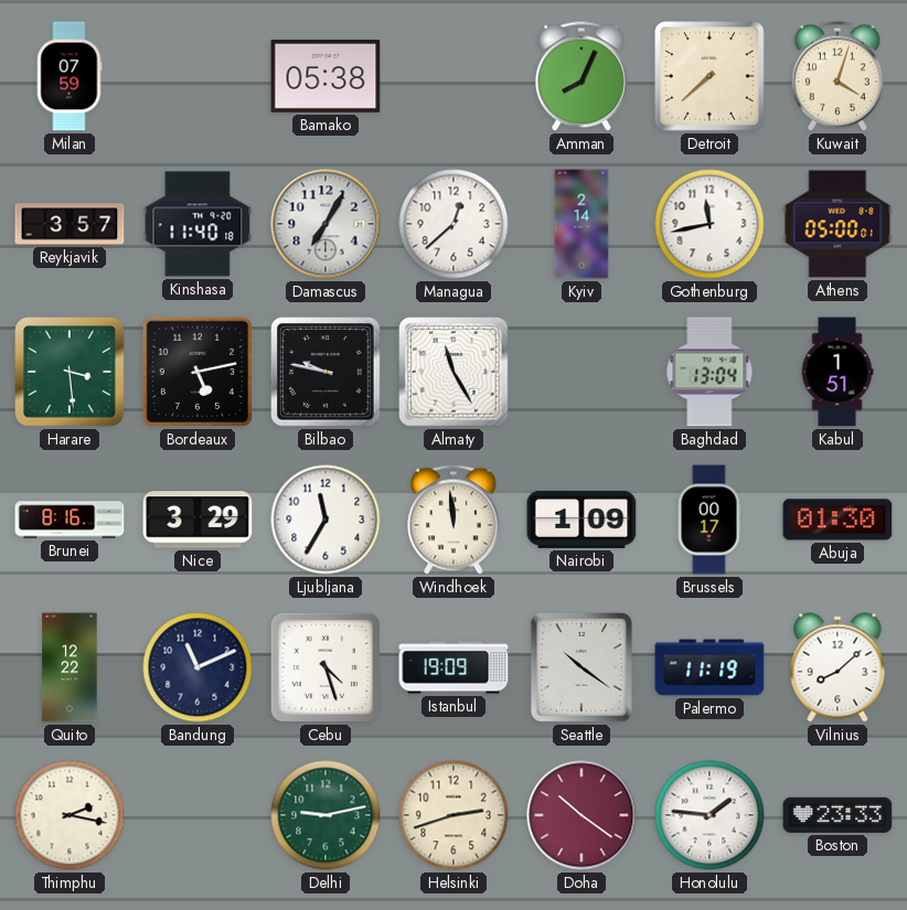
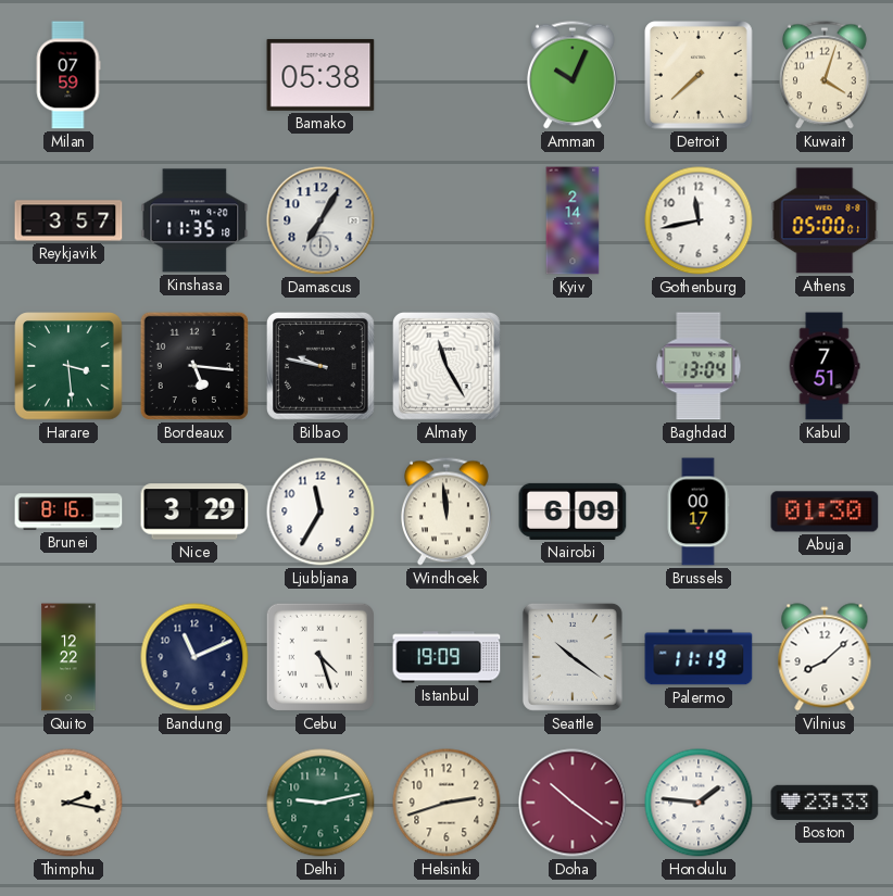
Amman: 8:04 -> 10:04
Kinshasa: 11:40 -> 11:35
Managua: 12:38 -> none
Bordeaux: 5:13 -> 5:16
Kabul: 1:51 -> 7:51
Nairobi: 1:09 -> 6:09
